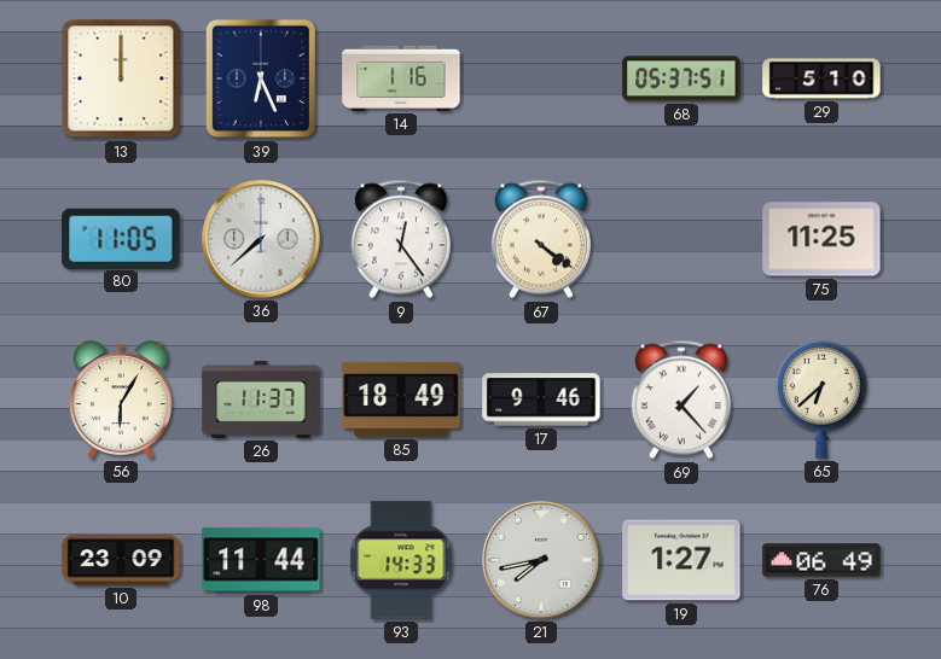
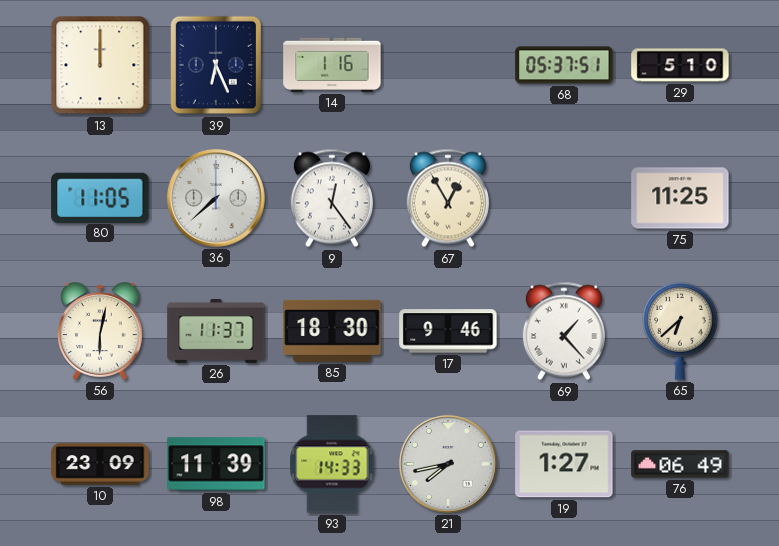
67: 4:21 -> 12:55
56: 6:05 -> 6:02
85: 18:49 -> 18:30
98: 11:44 -> 11:39
